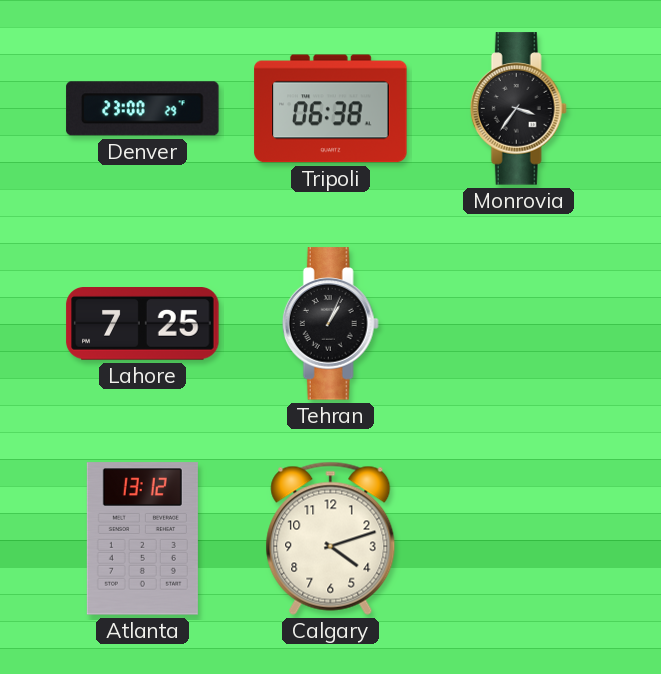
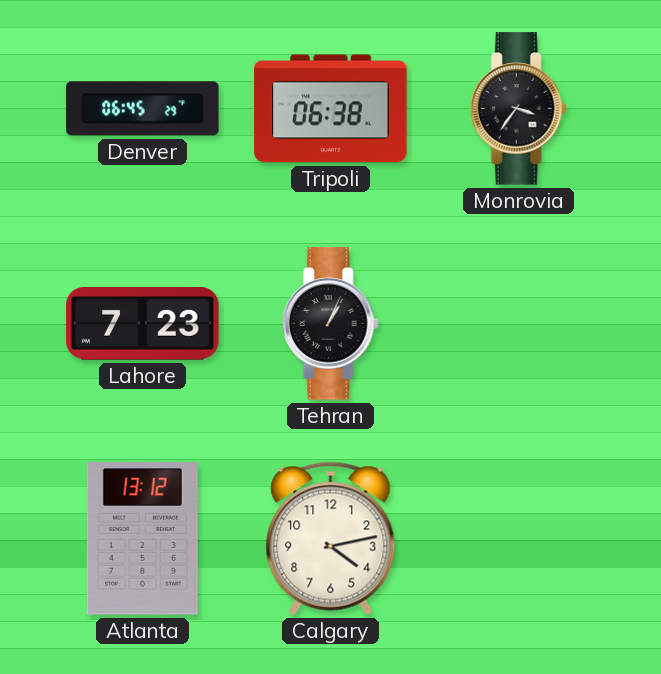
Denver: 23:00 -> 06:45
Lahore: 7:25 -> 7:23
Calgary: 4:12 -> 4:13
